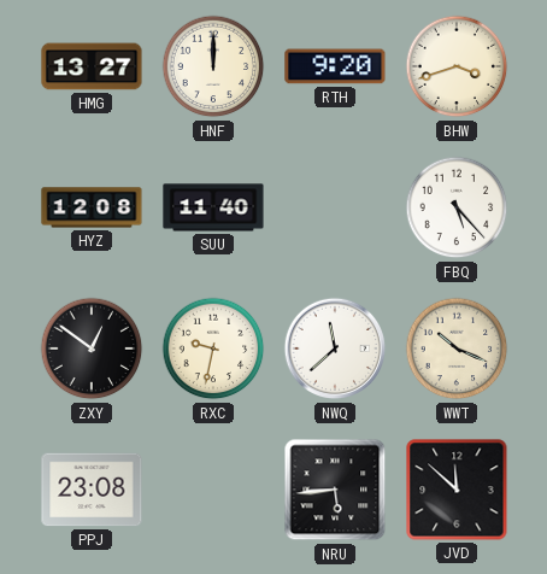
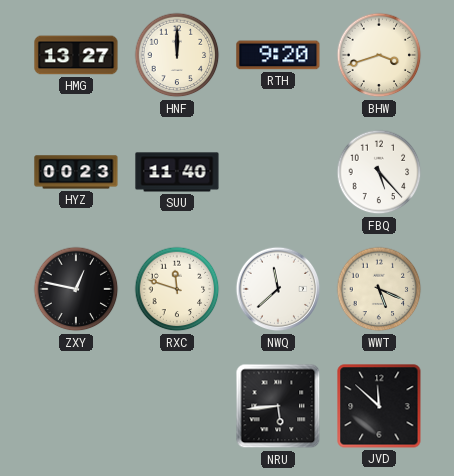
HYZ: 12:08 -> 00:23
ZXY: 12:51 -> 12:47
RXC: 9:32 -> 11:48
WWT: 10:19 -> 5:19
PPJ: 23:08 -> none
